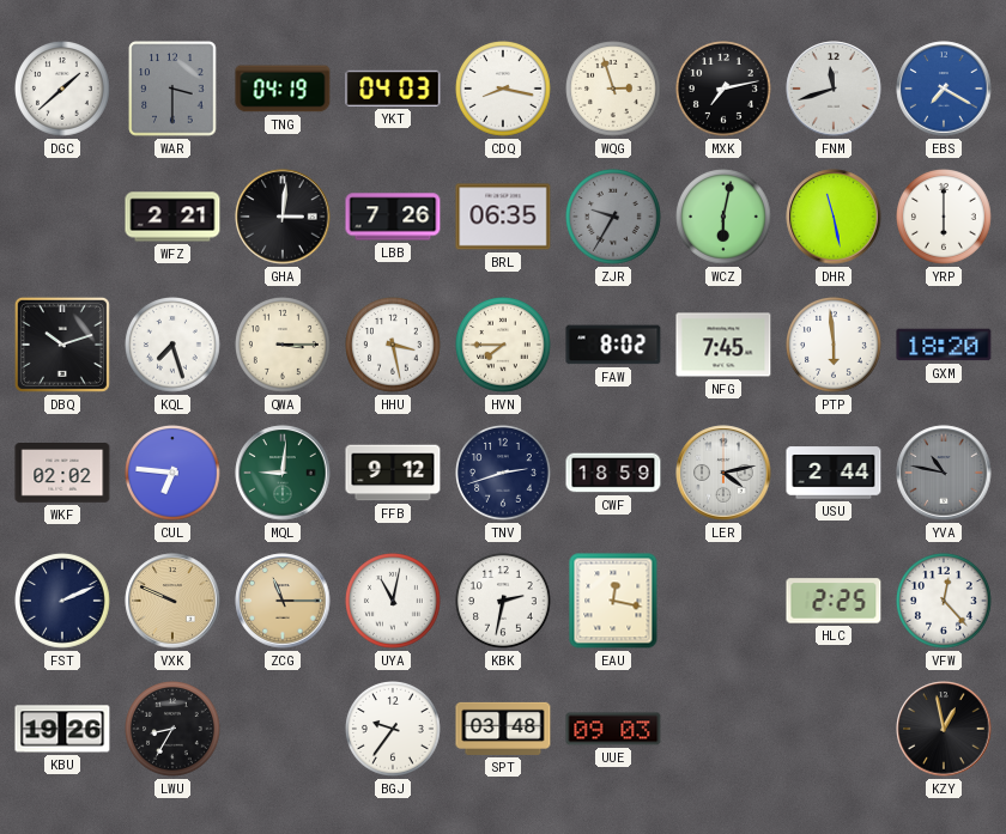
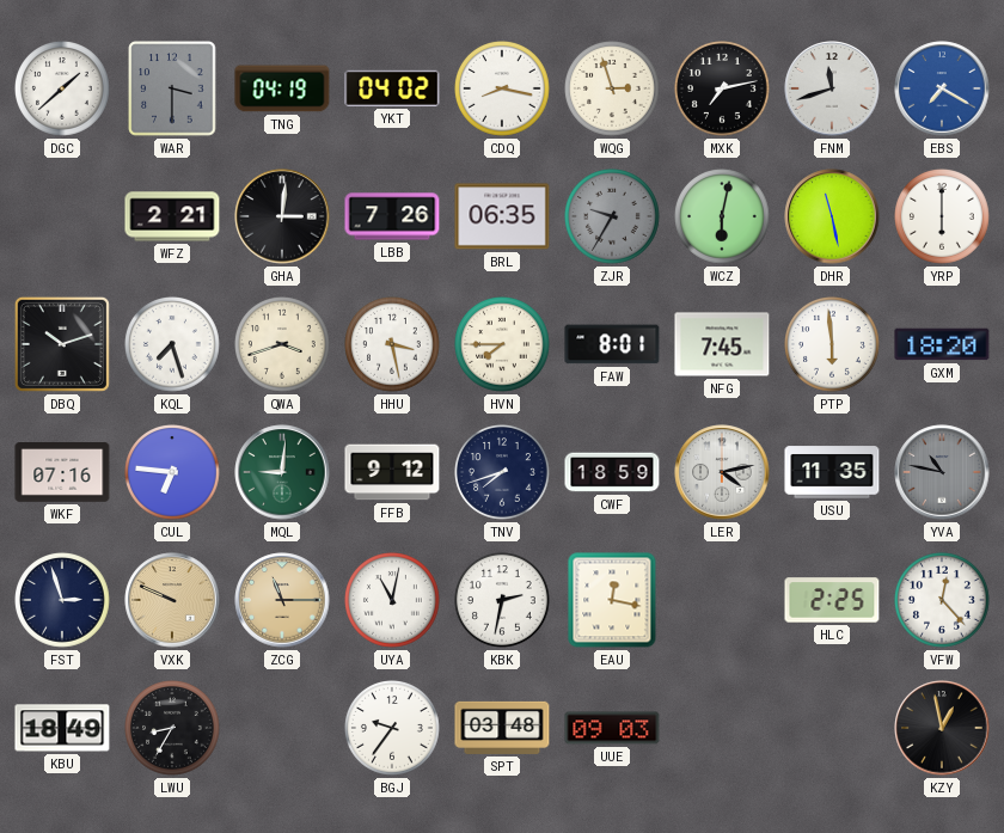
YKT: 04:03 -> 04:02
QWA: 3:15 -> 3:42
FAW: 8:02 -> 8:01
WKF: 02:02 -> 07:16
TNV: 2:42 -> 7:42
USU: 2:44 -> 11:35
FST: 2:11 -> 2:57
KBU: 19:26 -> 18:49
